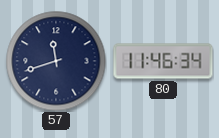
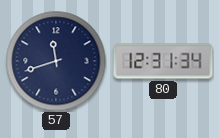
80: 11:46 -> 12:31
